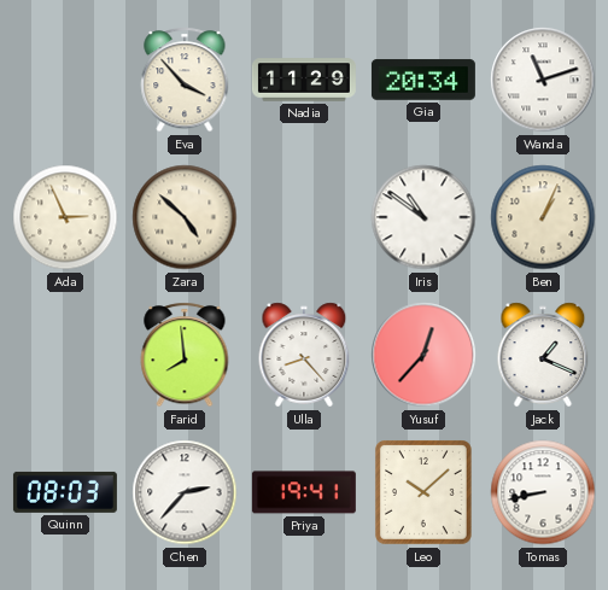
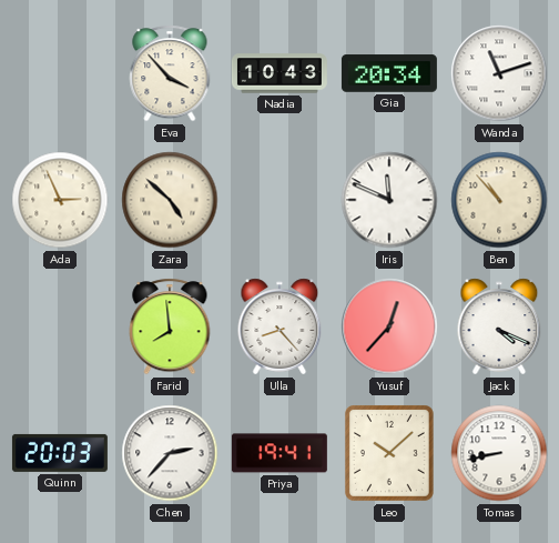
Nadia: 11:29 -> 10:43
Iris: 10:51 -> 11:49
Ben: 1:04 -> 10:53
Jack: 1:19 -> 4:19
Quinn: 08:03 -> 20:03
